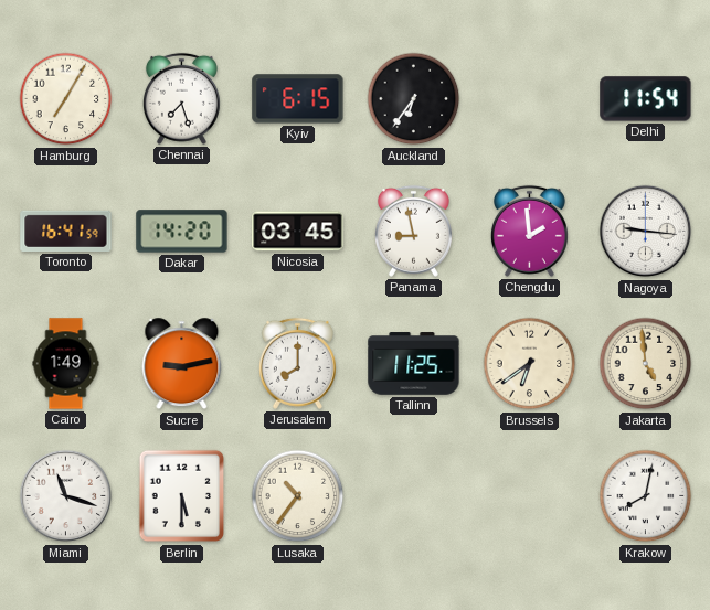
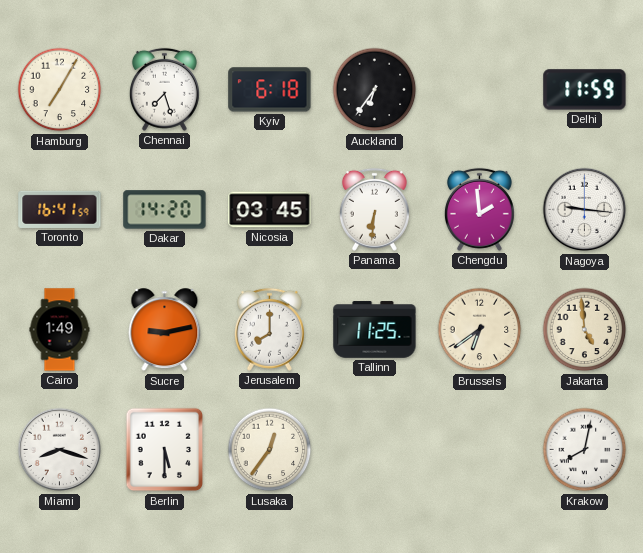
Kyiv: 6:15 -> 6:18
Delhi: 11:54 -> 11:59
Panama: 8:58 -> 6:31
Miami: 11:18 -> 8:18
Lusaka: 10:36 -> 12:36
